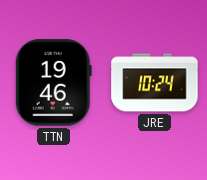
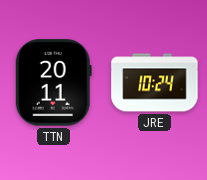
TTN: 19:46 -> 20:11
